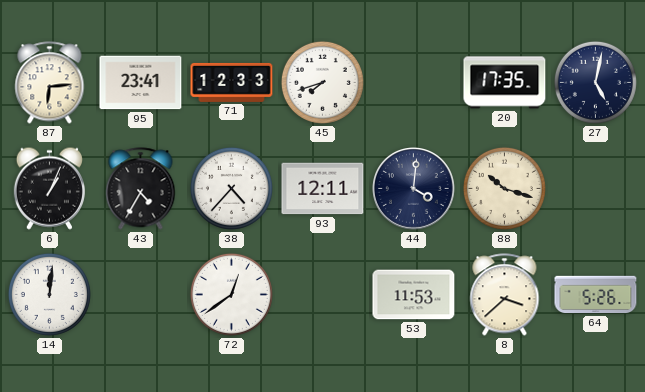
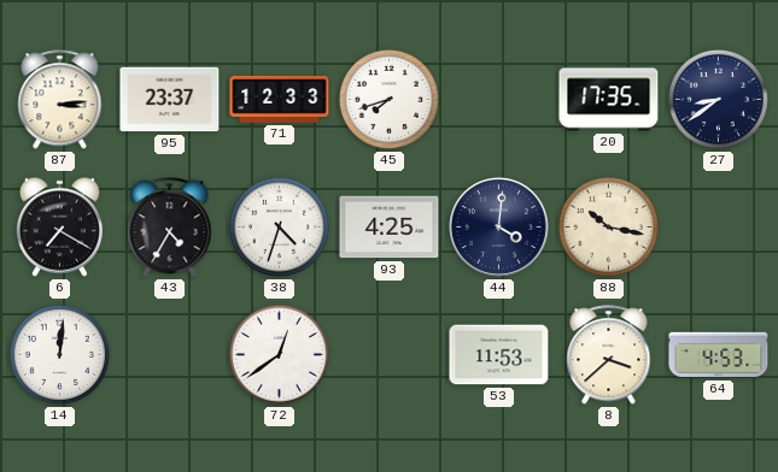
87: 6:14 -> 3:14
95: 23:41 -> 23:37
27: 5:02 -> 8:39
6: 1:04 -> 7:20
38: 4:37 -> 4:33
93: 12:11 -> 4:25
88: 10:18 -> 10:17
64: 5:26 -> 4:53
